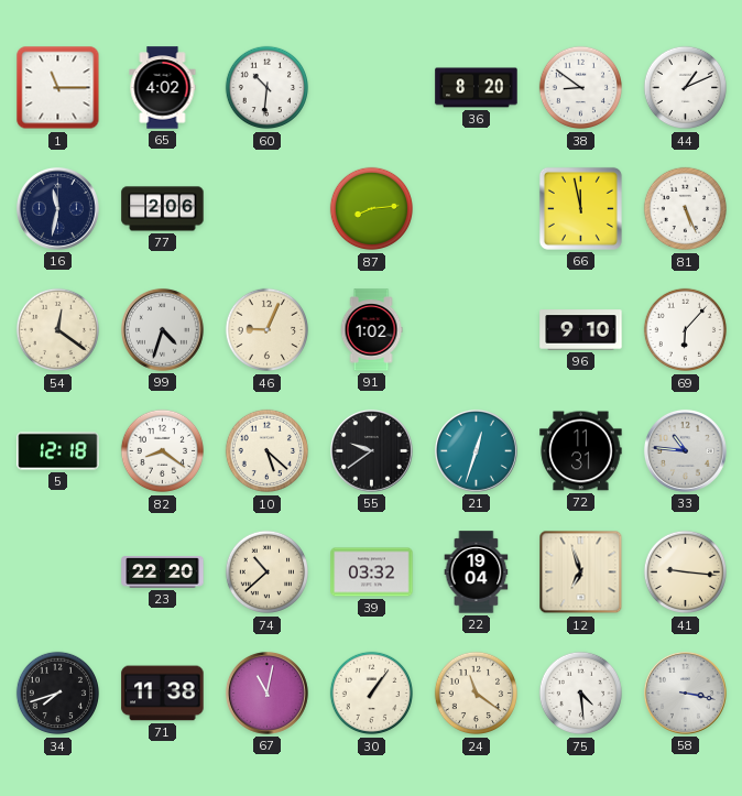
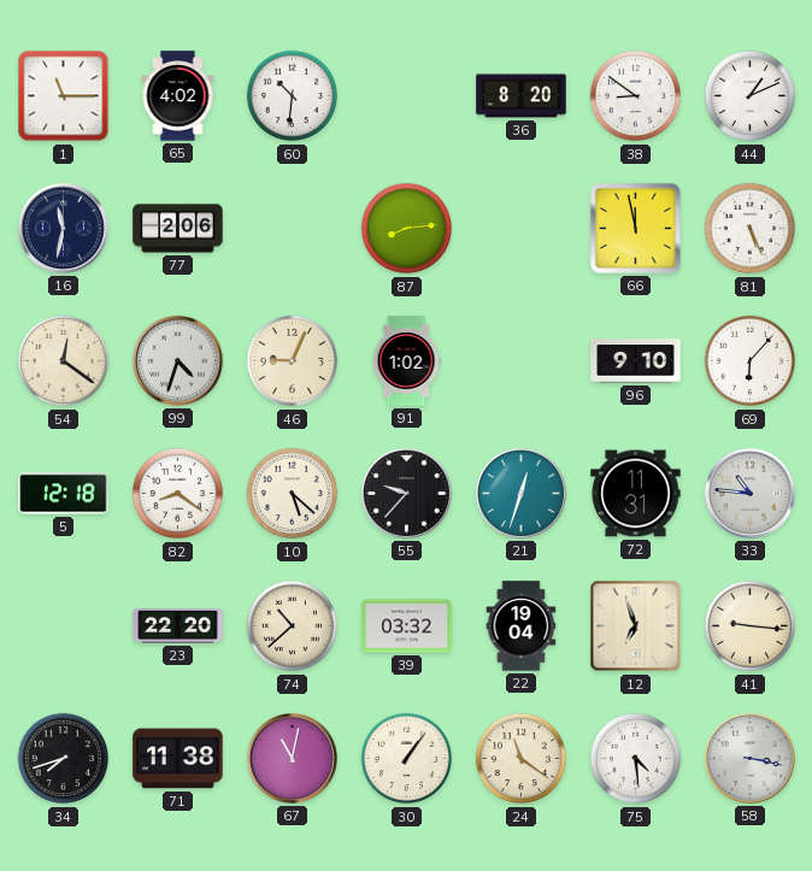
55: 9:39 -> 9:37
